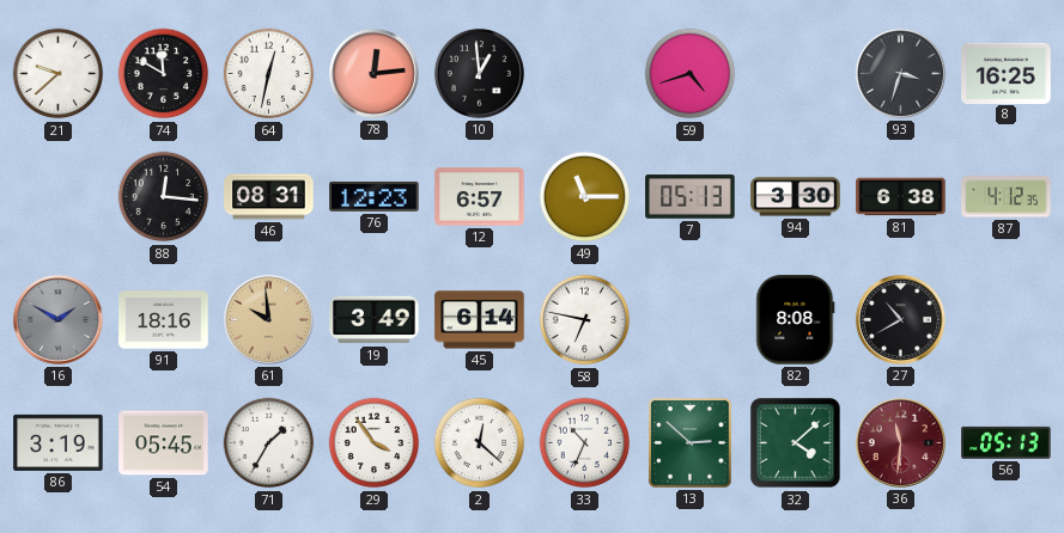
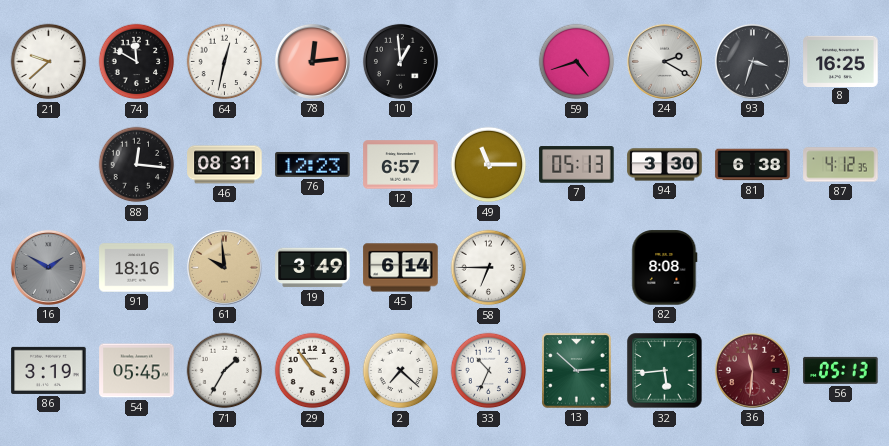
24: none -> 2:20
58: 6:47 -> 6:45
27: 10:40 -> none
2: 12:22 -> 7:22
32: 4:08 -> 5:44
